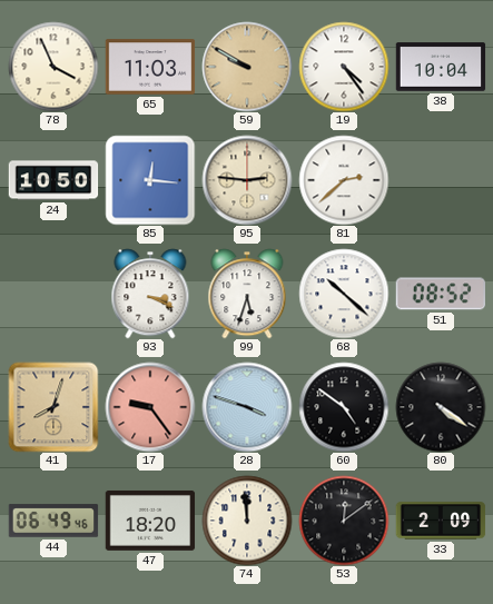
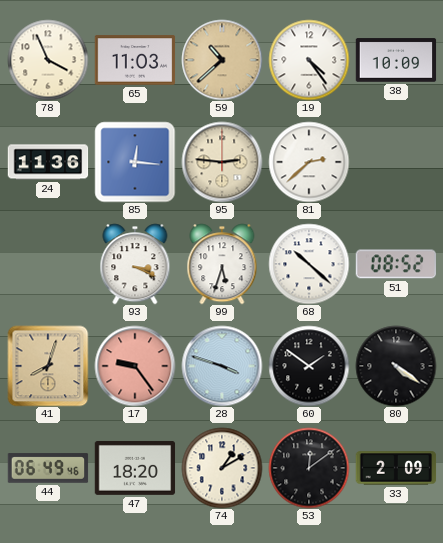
59: 9:50 -> 10:38
38: 10:04 -> 10:09
24: 10:50 -> 11:36
60: 4:51 -> 1:51
74: 11:59 -> 1:10
